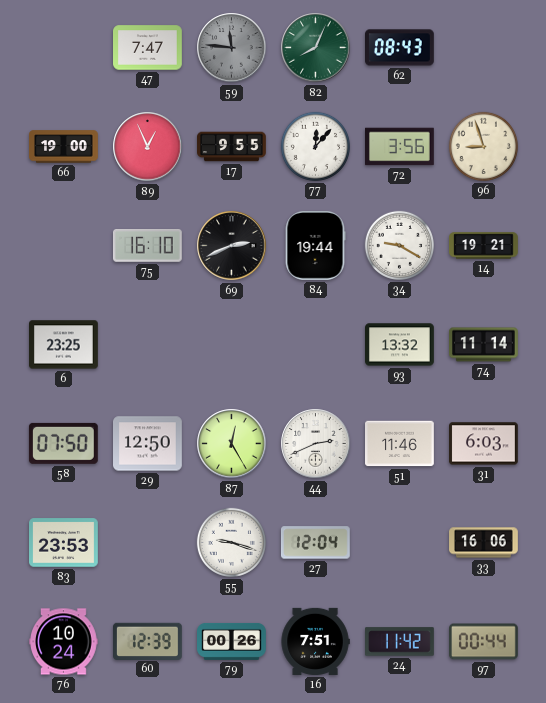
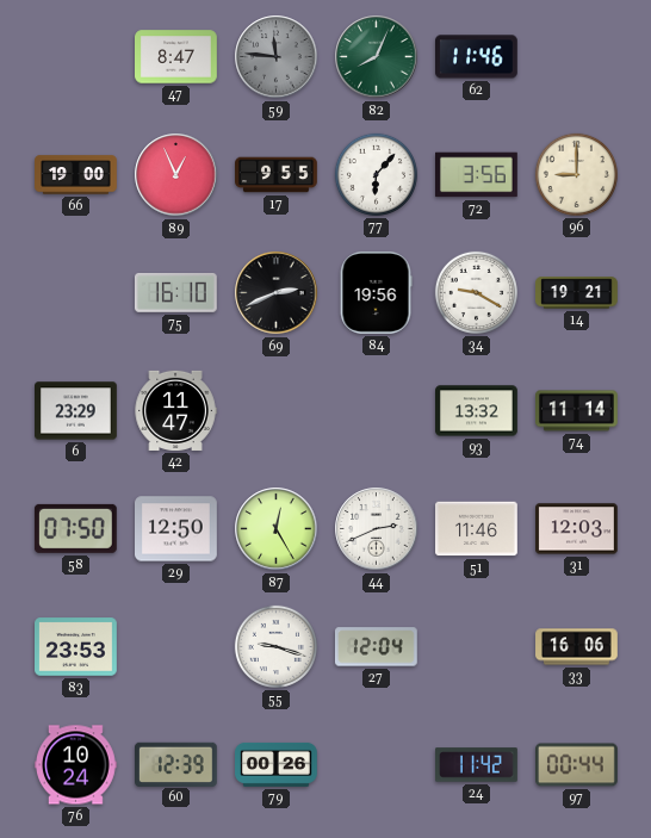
47: 7:47 -> 8:47
62: 08:43 -> 11:46
77: 12:07 -> 6:07
96: 8:57 -> 9:00
84: 19:44 -> 19:56
6: 23:25 -> 23:29
42: none -> 11:47
31: 6:03 -> 12:03
16: 7:51 -> none
